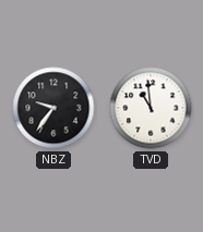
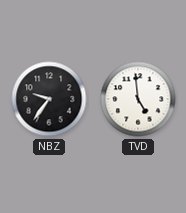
TVD: 10:59 -> 4:59
